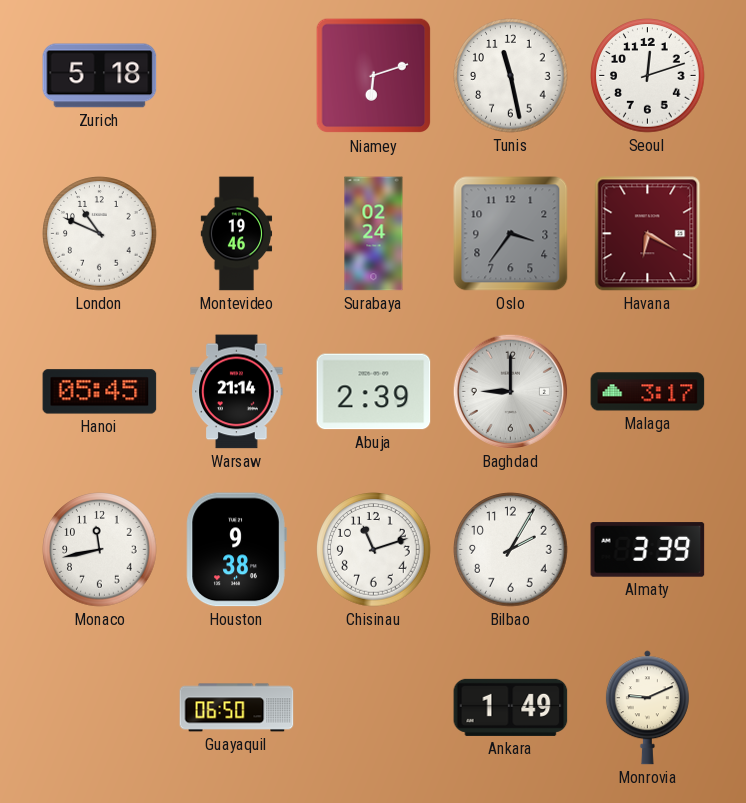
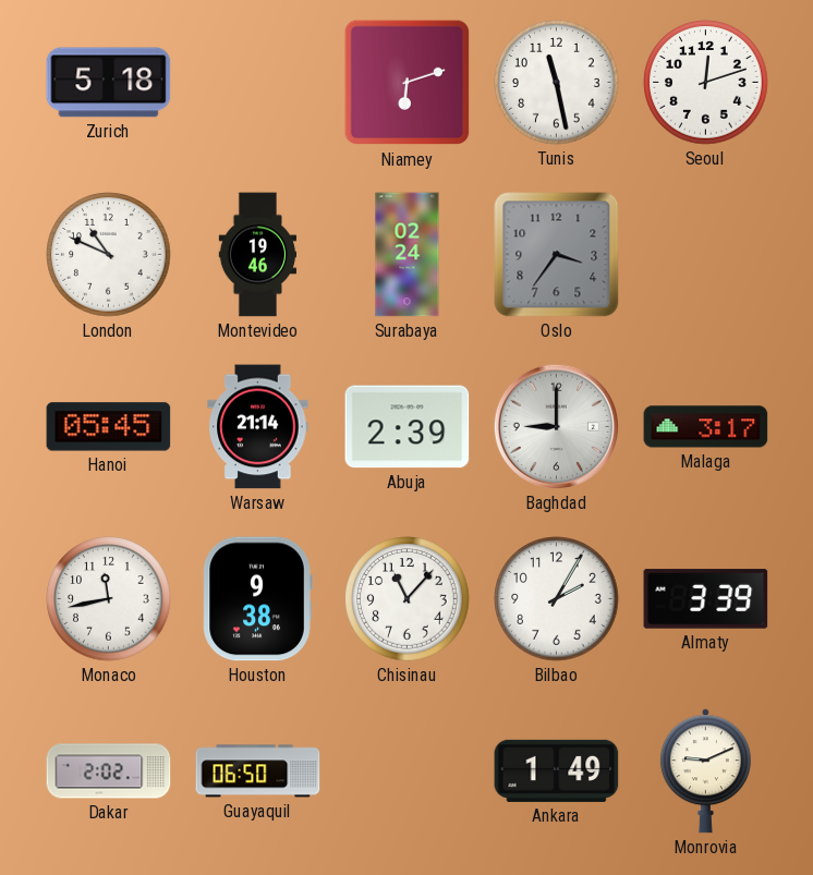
Havana: 6:20 -> none
Chisinau: 11:12 -> 11:07
Dakar: none -> 2:02
